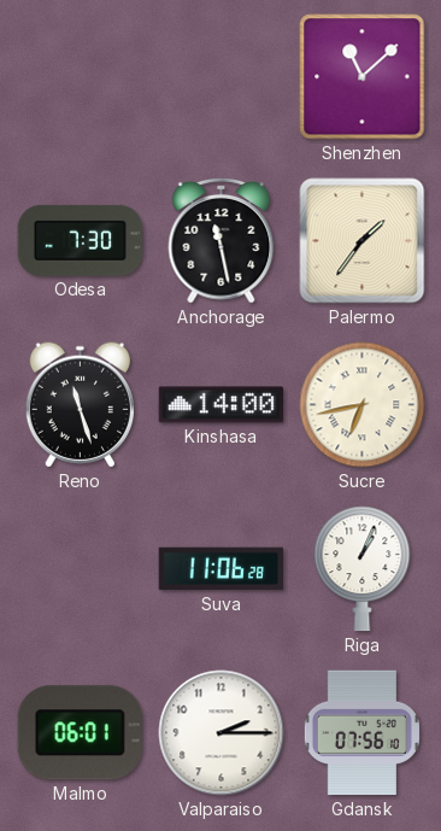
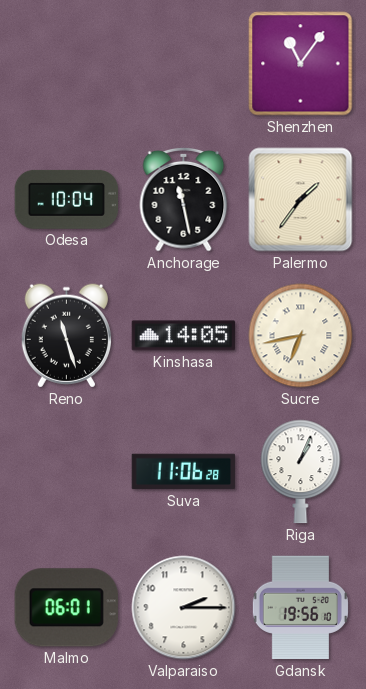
Shenzhen: 11:08 -> 11:06
Odesa: 7:30 -> 10:04
Kinshasa: 14:00 -> 14:05
Gdansk: 07:56 -> 19:56
